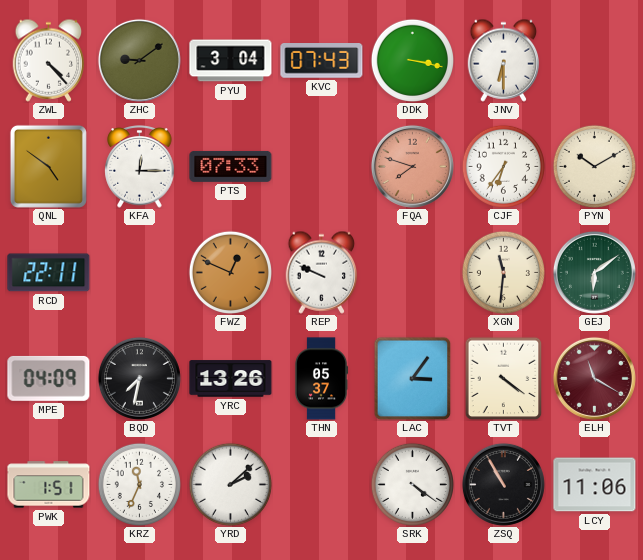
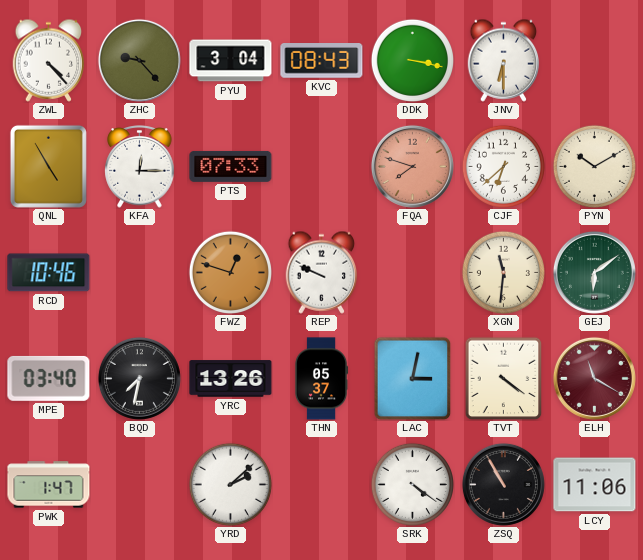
ZHC: 9:09 -> 9:23
KVC: 07:43 -> 08:43
QNL: 4:51 -> 4:55
CJF: 6:36 -> 6:38
RCD: 22:11 -> 10:46
FWZ: 12:49 -> 12:48
MPE: 04:09 -> 03:40
LAC: 3:06 -> 3:02
PWK: 1:51 -> 1:47
KRZ: 11:34 -> none
